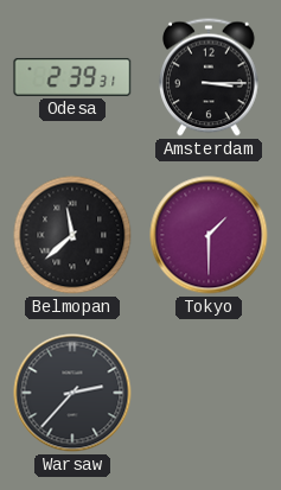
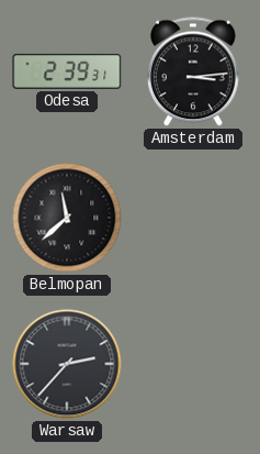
Amsterdam: 3:15 -> 3:14
Tokyo: 1:30 -> none
